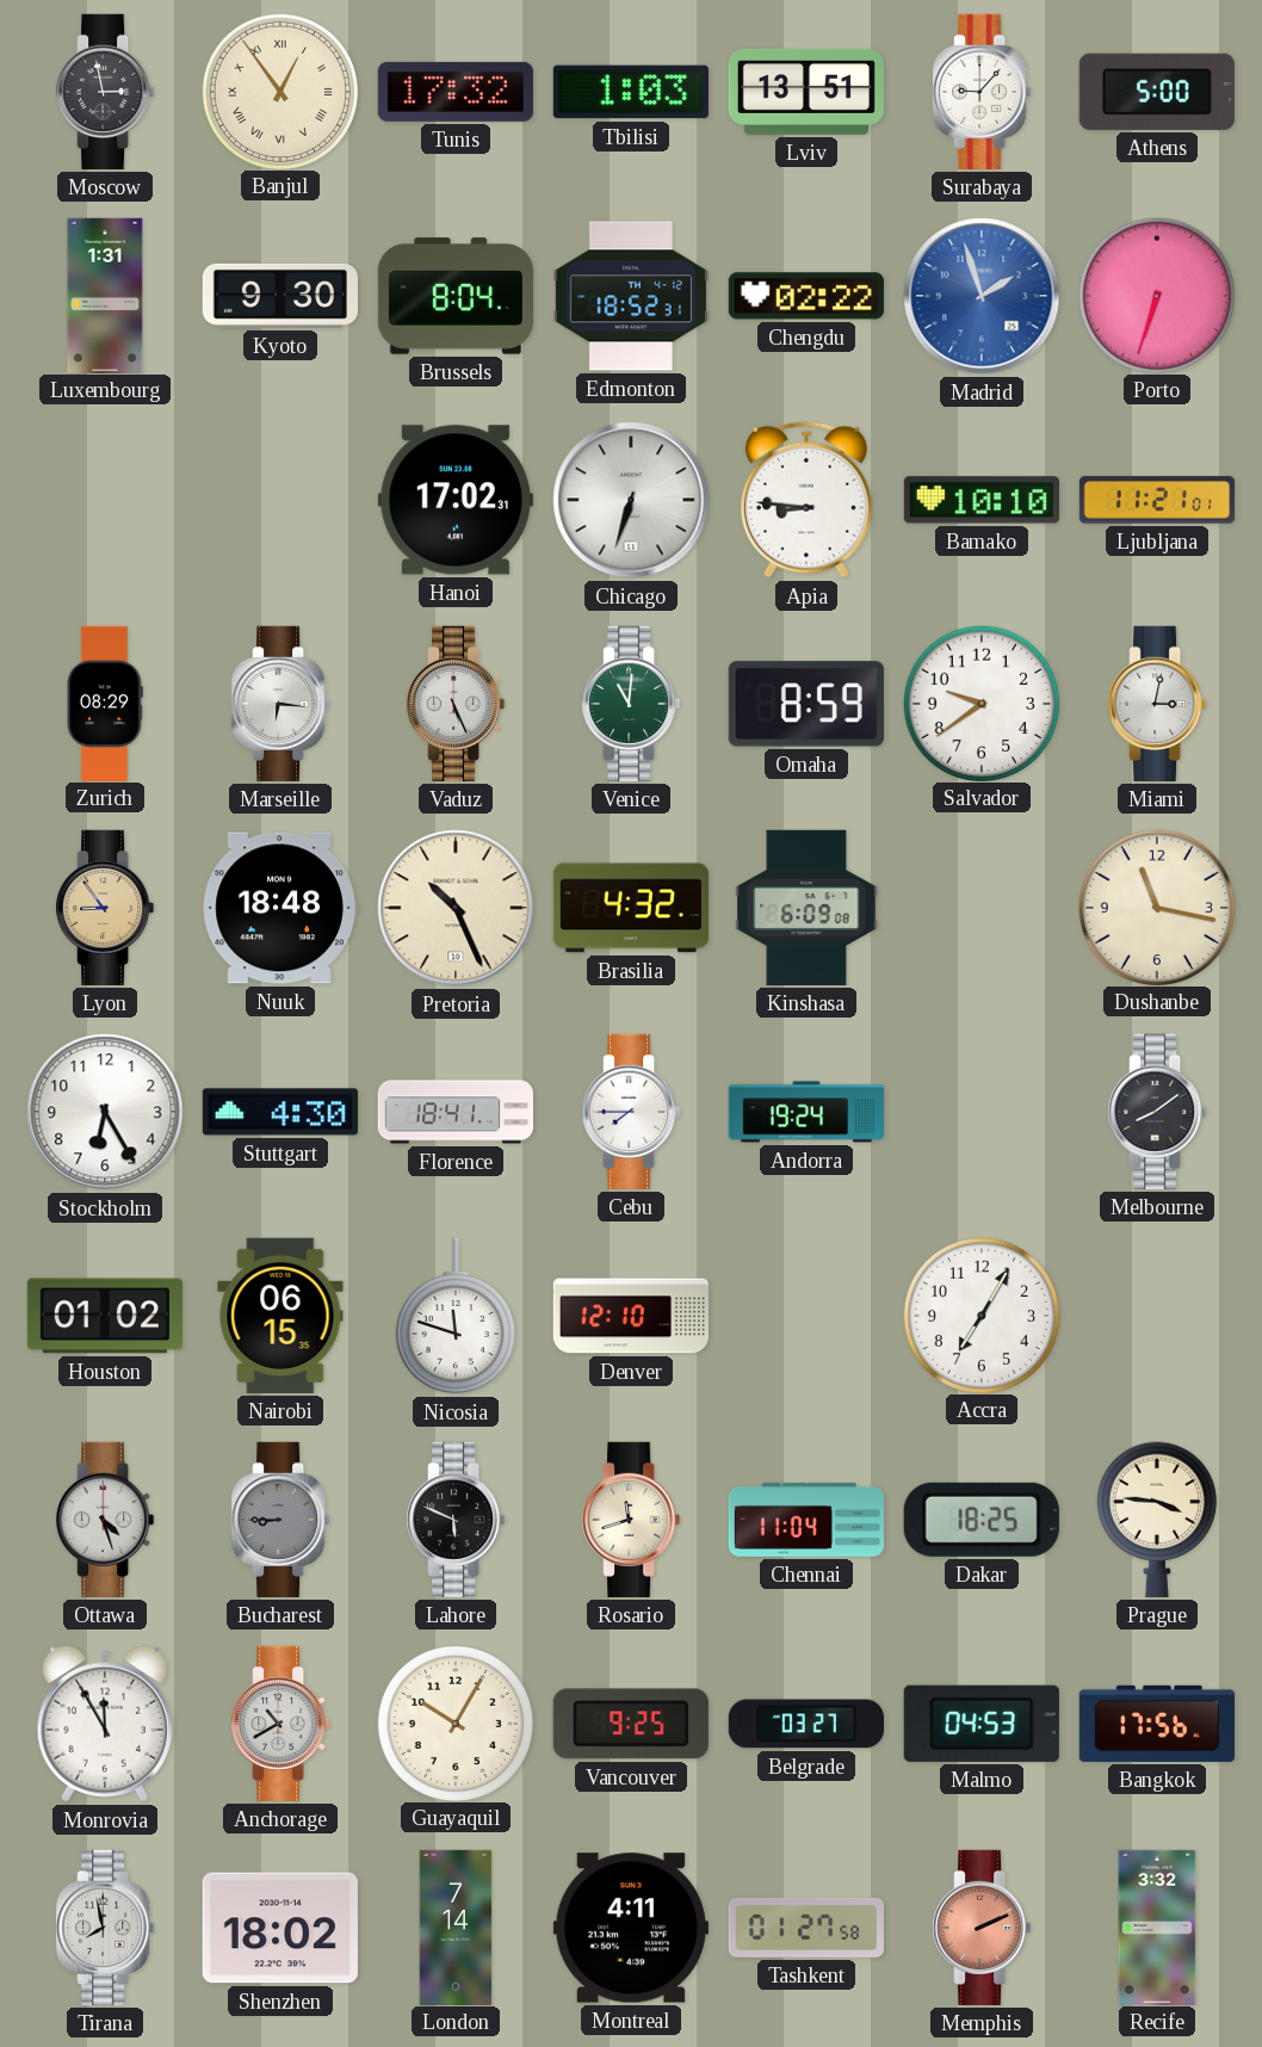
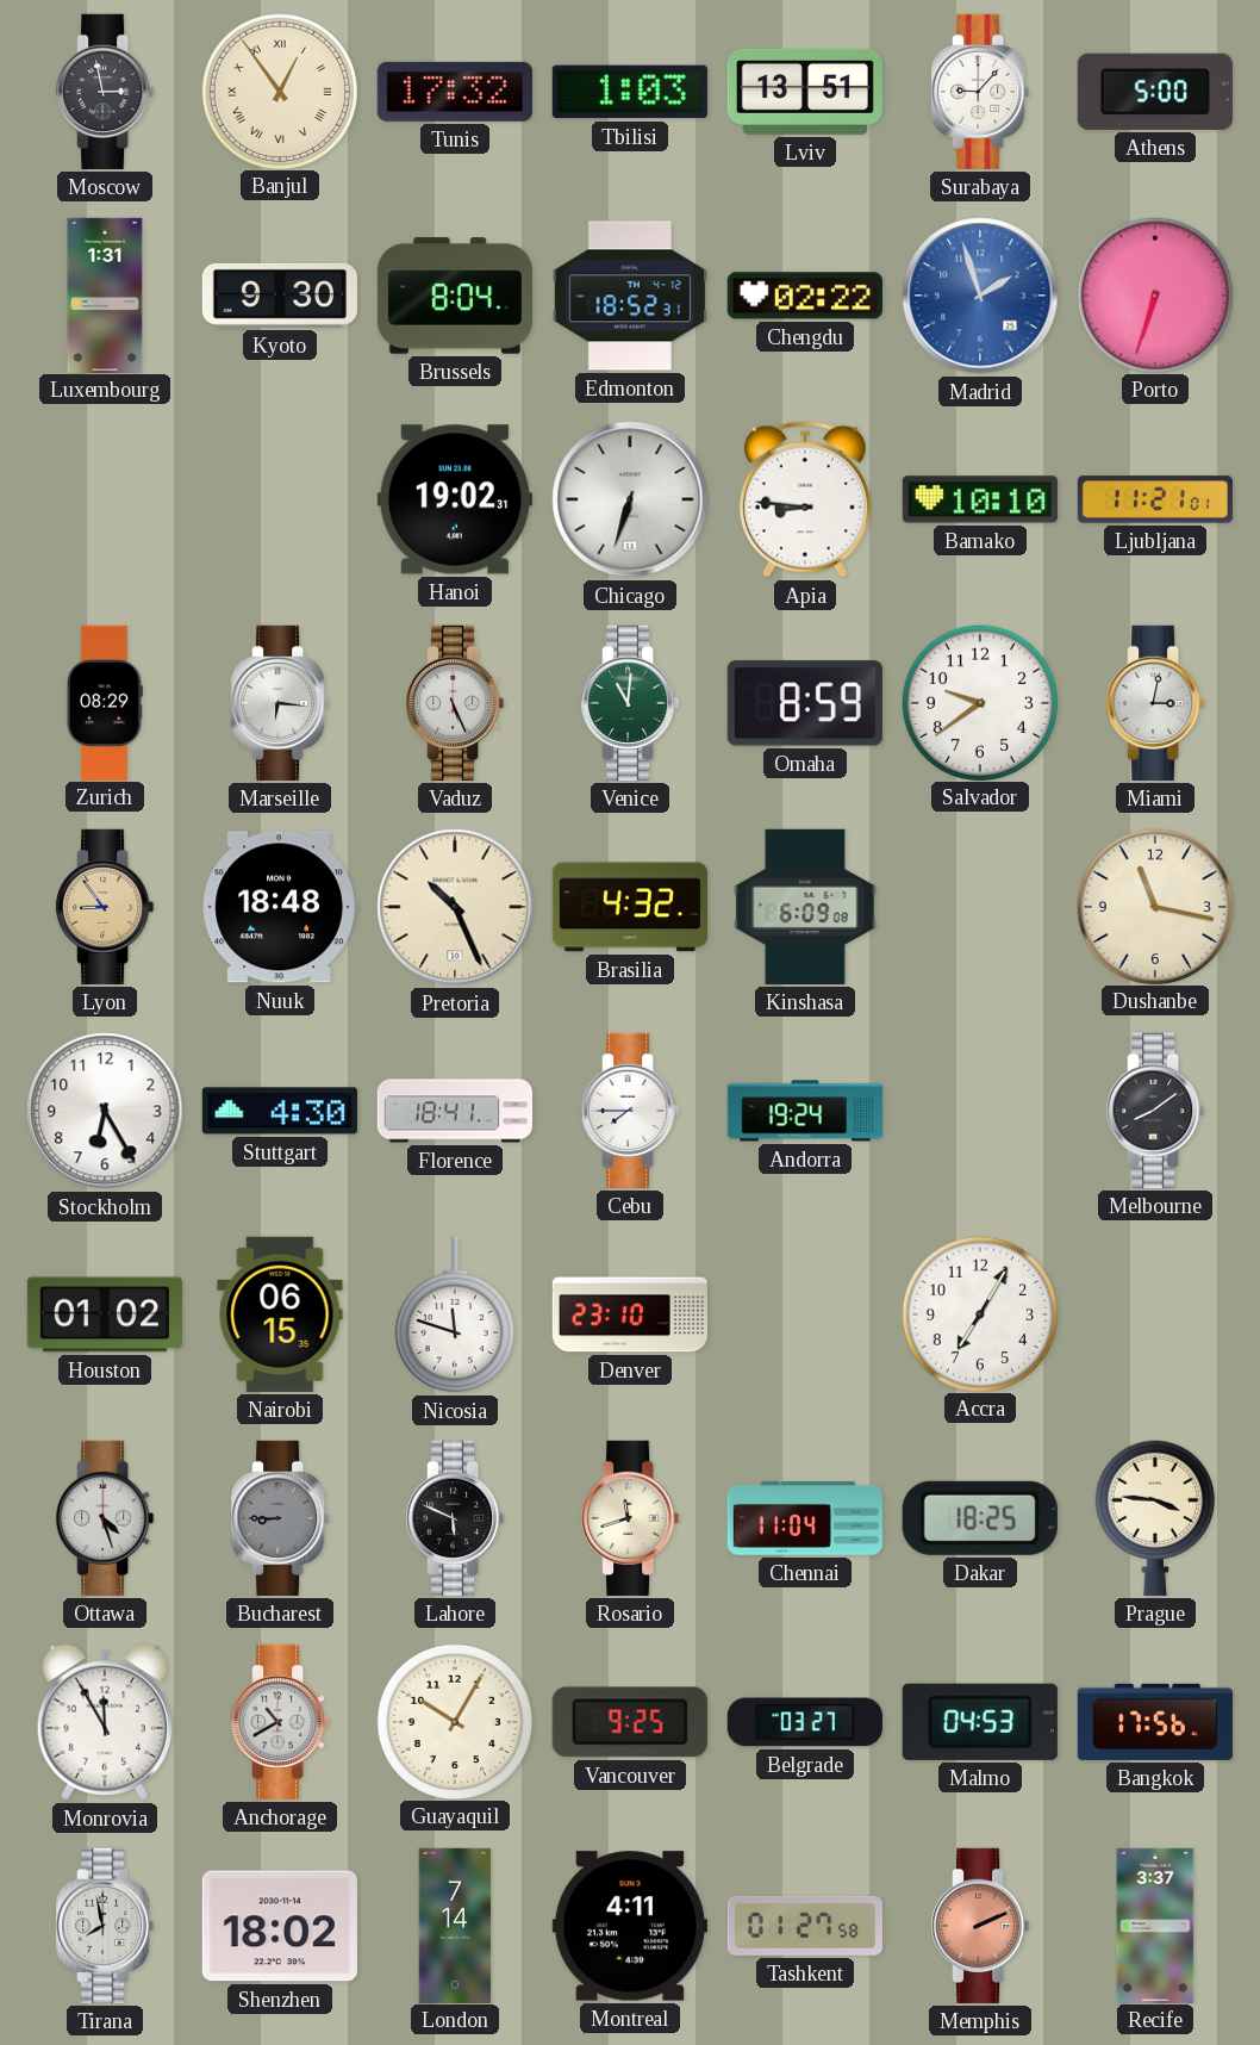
Hanoi: 17:02 -> 19:02
Denver: 12:10 -> 23:10
Recife: 3:32 -> 3:37
